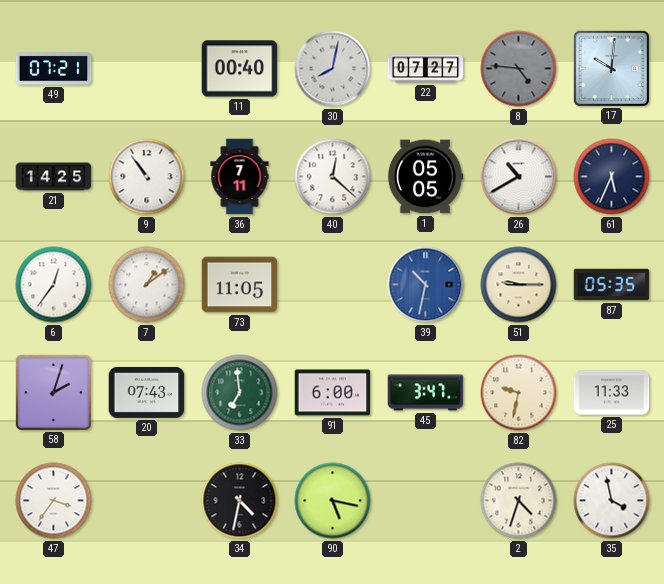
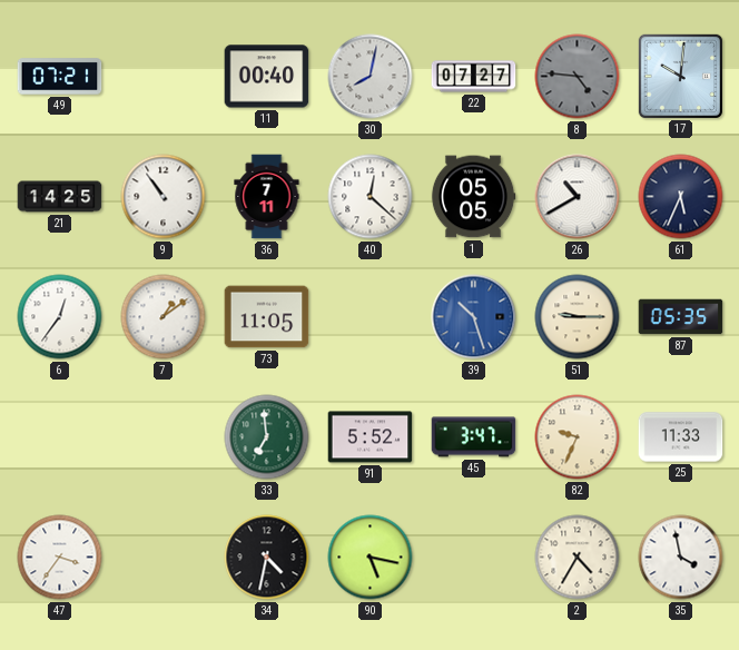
39: 10:32 -> 10:27
58: 2:03 -> none
20: 07:43 -> none
91: 6:00 -> 5:52
82: 9:32 -> 9:34
2: 4:33 -> 4:35
